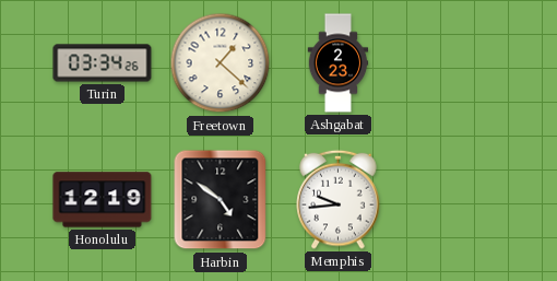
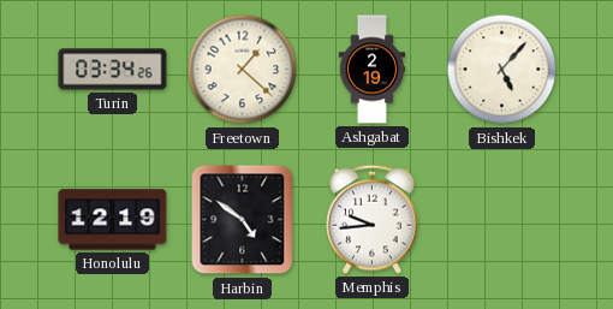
Ashgabat: 2:23 -> 2:19
Bishkek: none -> 5:07
